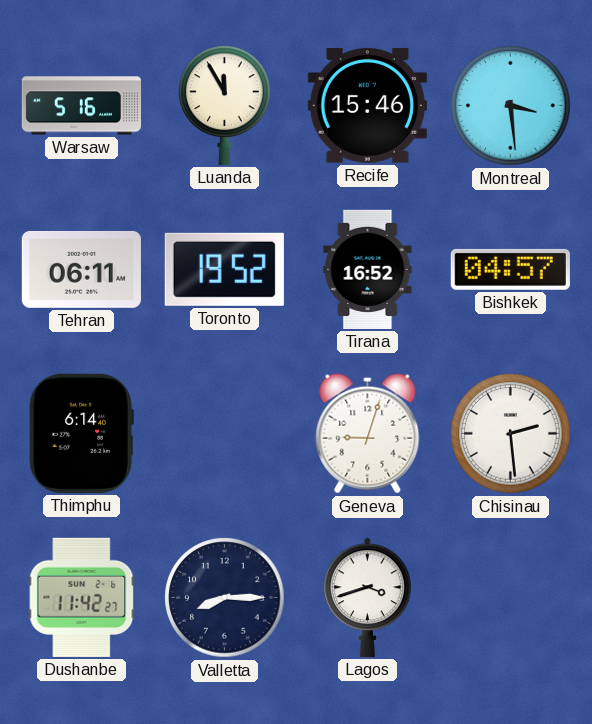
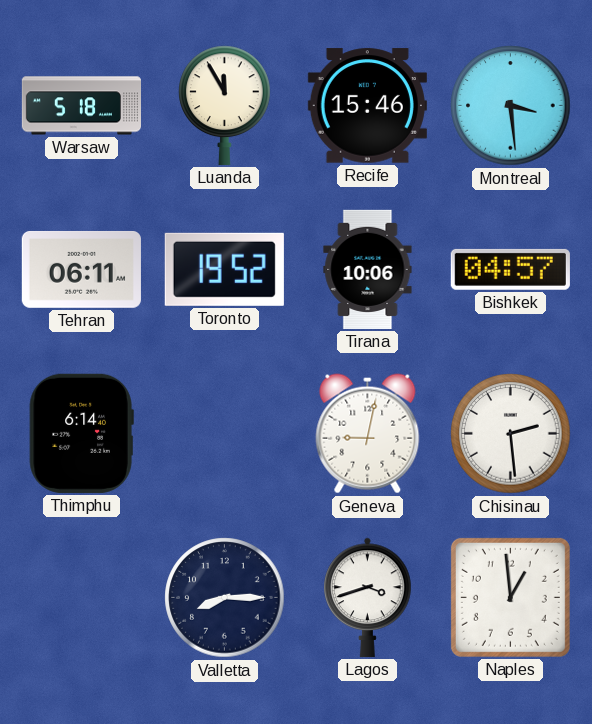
Warsaw: 5:16 -> 5:18
Tirana: 16:52 -> 10:06
Geneva: 9:03 -> 9:02
Dushanbe: 11:42 -> none
Naples: none -> 12:59
